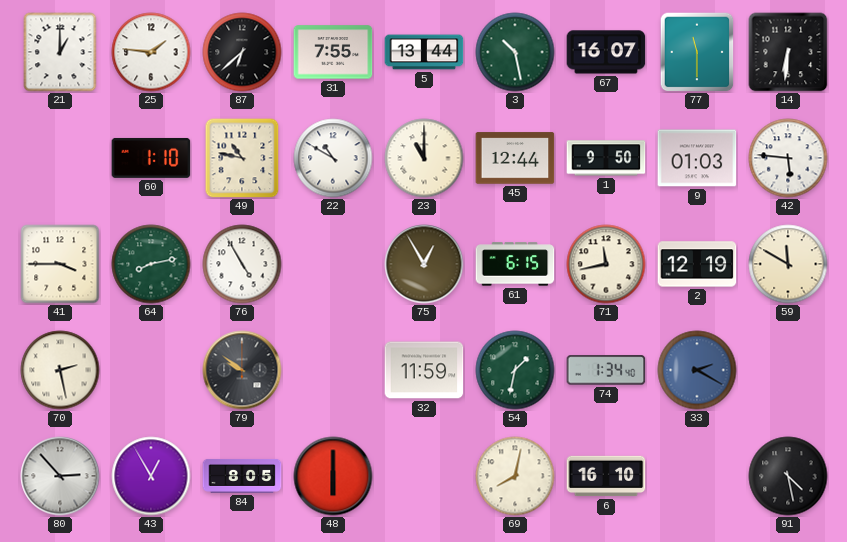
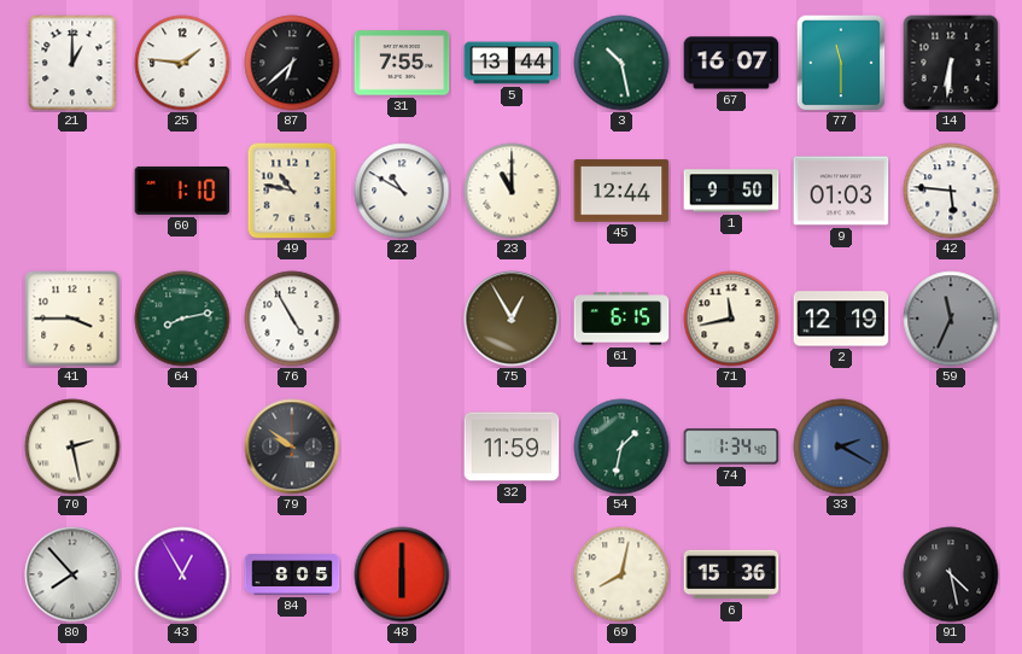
59: 11:50 -> 11:34
59 dial: cream -> grey
80: 2:53 -> 7:53
6: 16:10 -> 15:36
